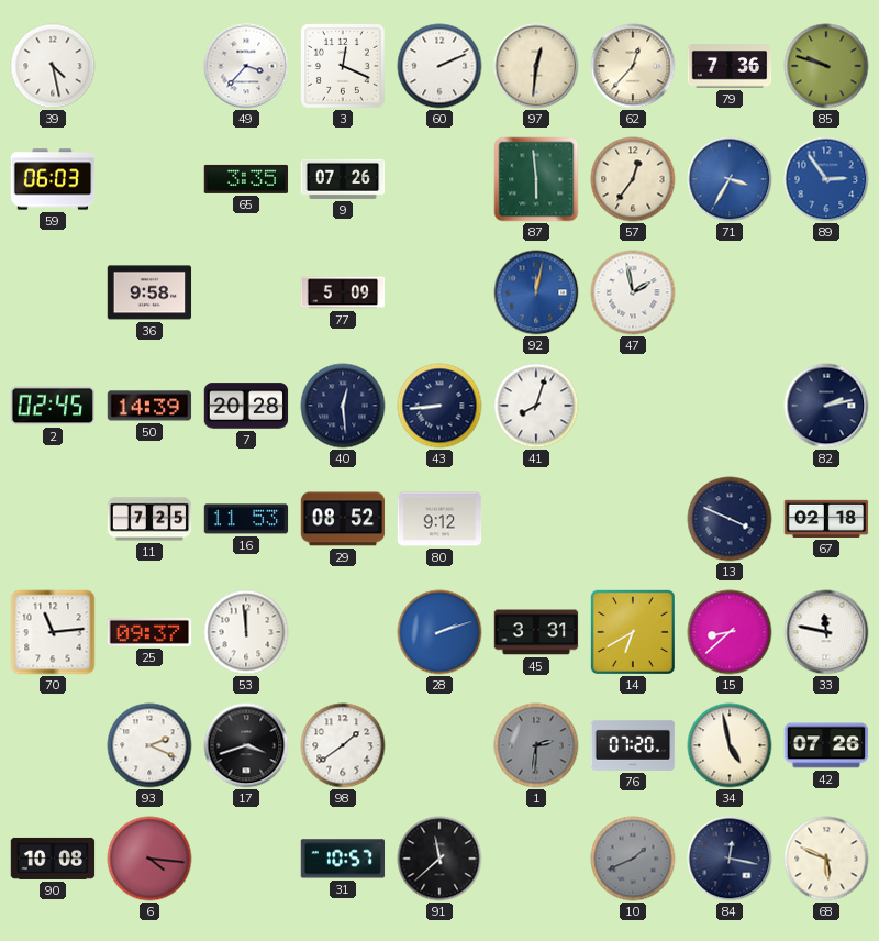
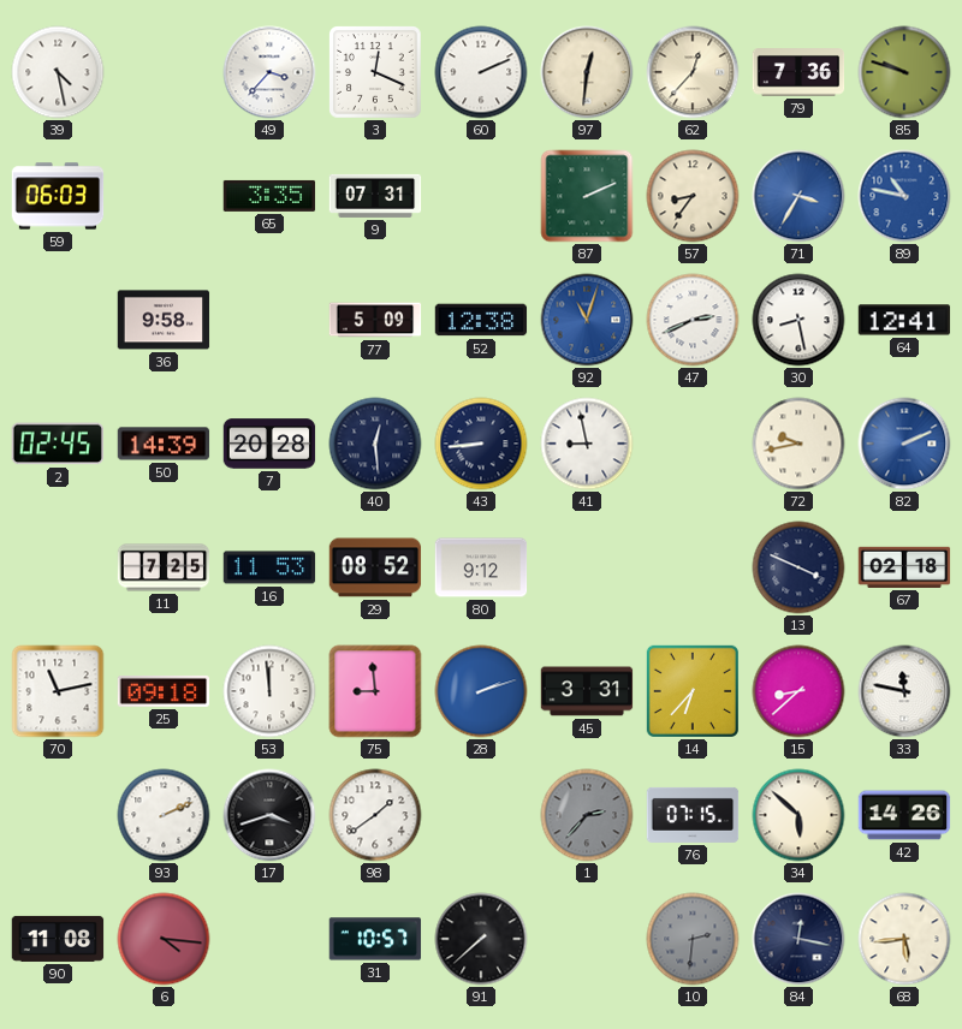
9: 07:26 -> 07:31
87: 5:59 -> 2:11
57: 12:36 -> 8:36
89: 2:54 -> 10:47
52: none -> 12:38
92: 12:02 -> 11:03
47: 1:58 -> 2:41
30: none -> 8:28
64: none -> 12:41
41: 8:03 -> 8:58
72: none -> 9:43
82: 2:13 -> 2:11
82 dial: navy -> blue
70: 11:14 -> 11:13
25: 09:37 -> 09:18
75: none -> 8:59
14: 6:40 -> 6:37
93: 2:19 -> 2:11
1: 2:31 -> 2:37
76: 07:20 -> 07:15
34: 4:58 -> 5:52
42: 07:26 -> 14:26
90: 10:08 -> 11:08
91: 11:38 -> 7:38
10: 1:41 -> 2:31
68: 5:49 -> 5:44
